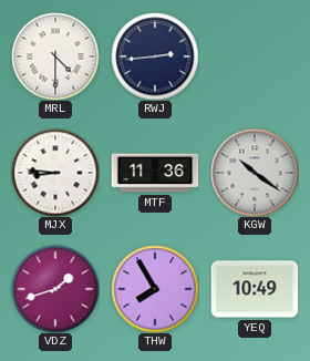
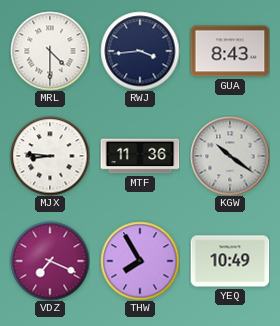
RWJ: 2:44 -> 3:44
GUA: none -> 8:43
VDZ: 1:42 -> 7:19
